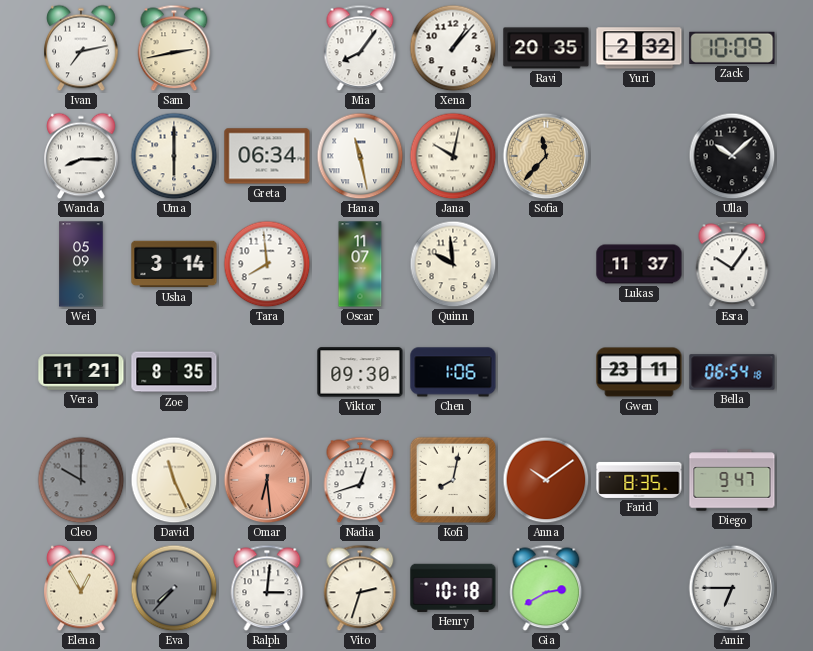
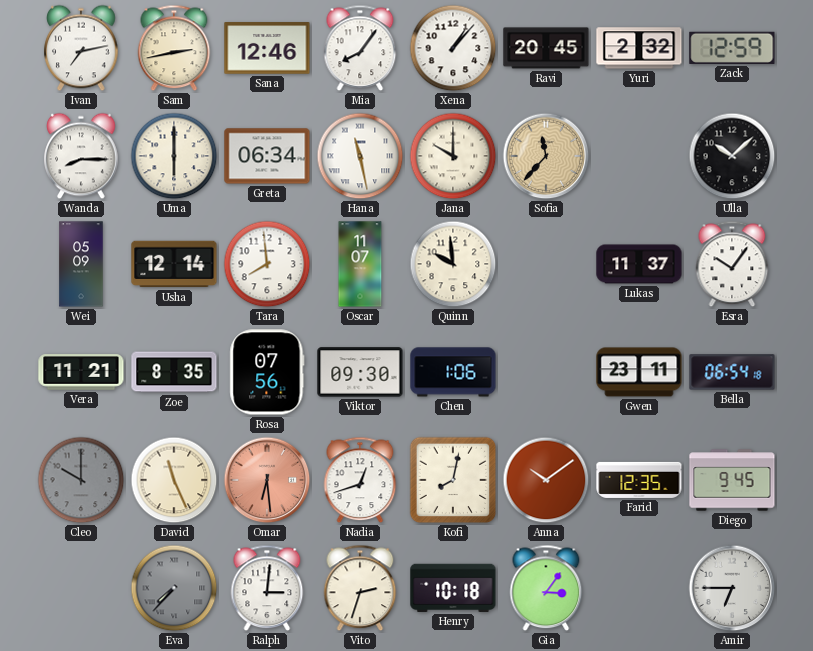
Sana: none -> 12:46
Ravi: 20:35 -> 20:45
Zack: 10:09 -> 12:59
Jana: 10:02 -> 10:00
Usha: 3:14 -> 12:14
Rosa: none -> 07:56
Farid: 8:35 -> 12:35
Diego: 9:47 -> 9:45
Elena: 12:55 -> none
Gia: 2:40 -> 3:06
